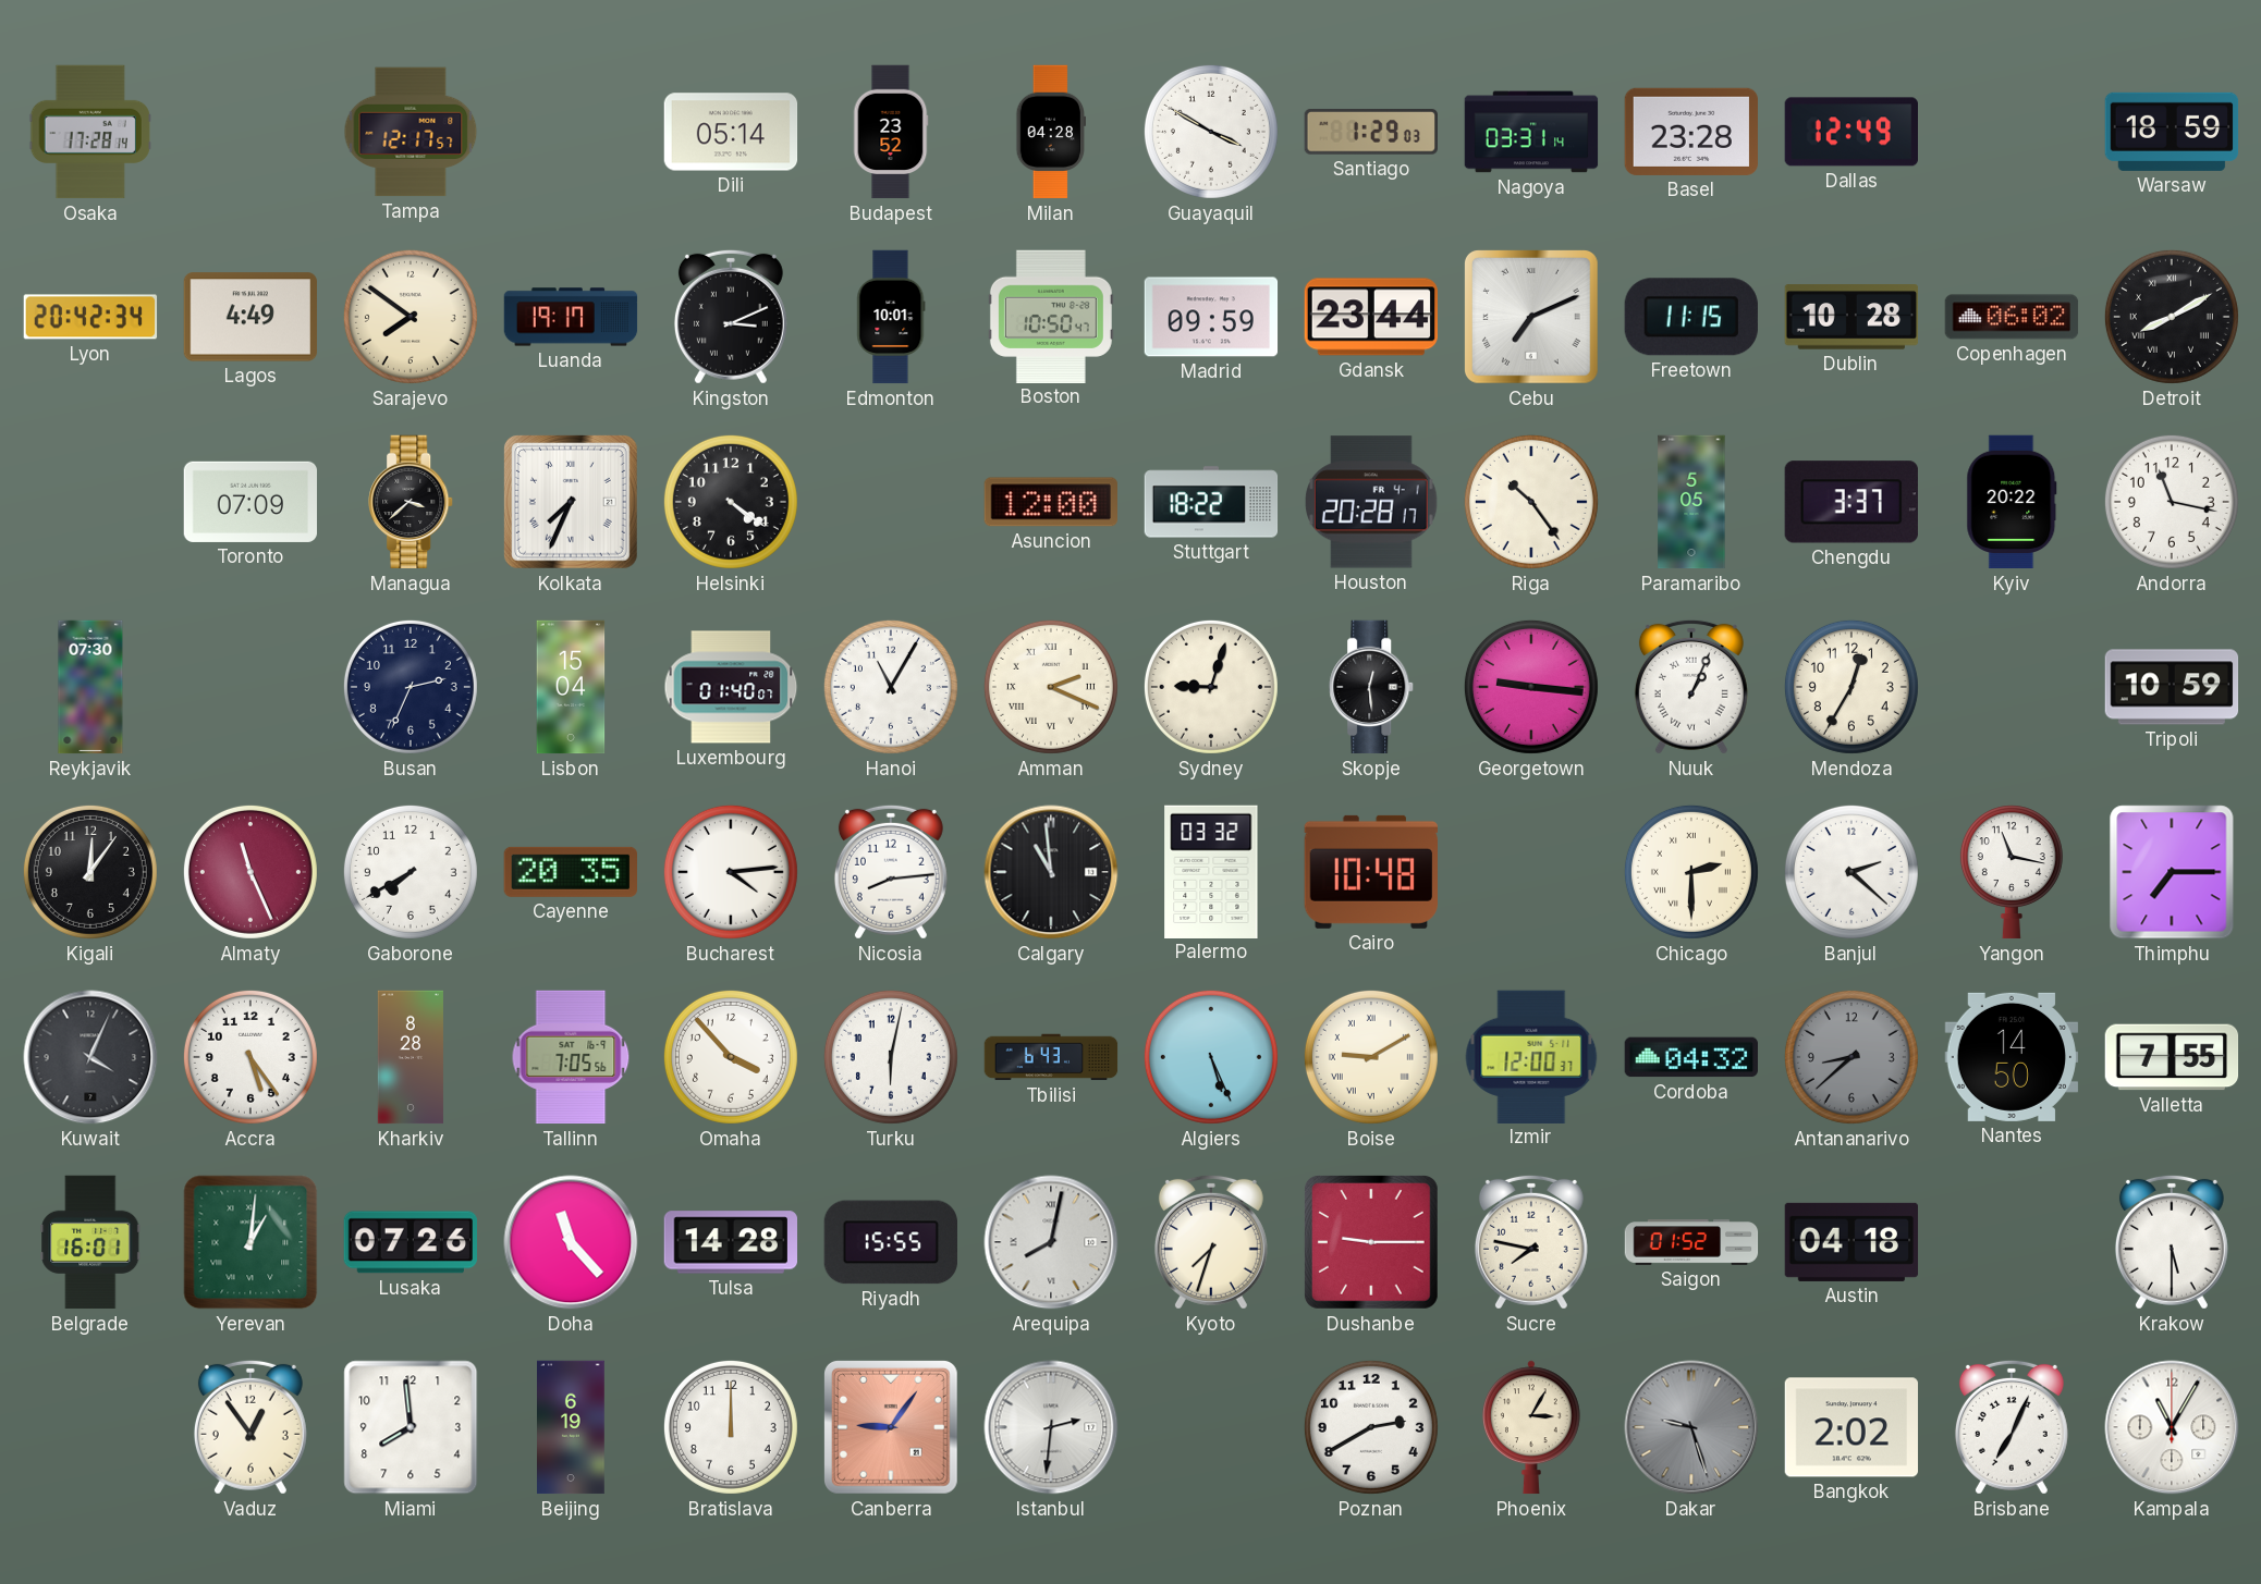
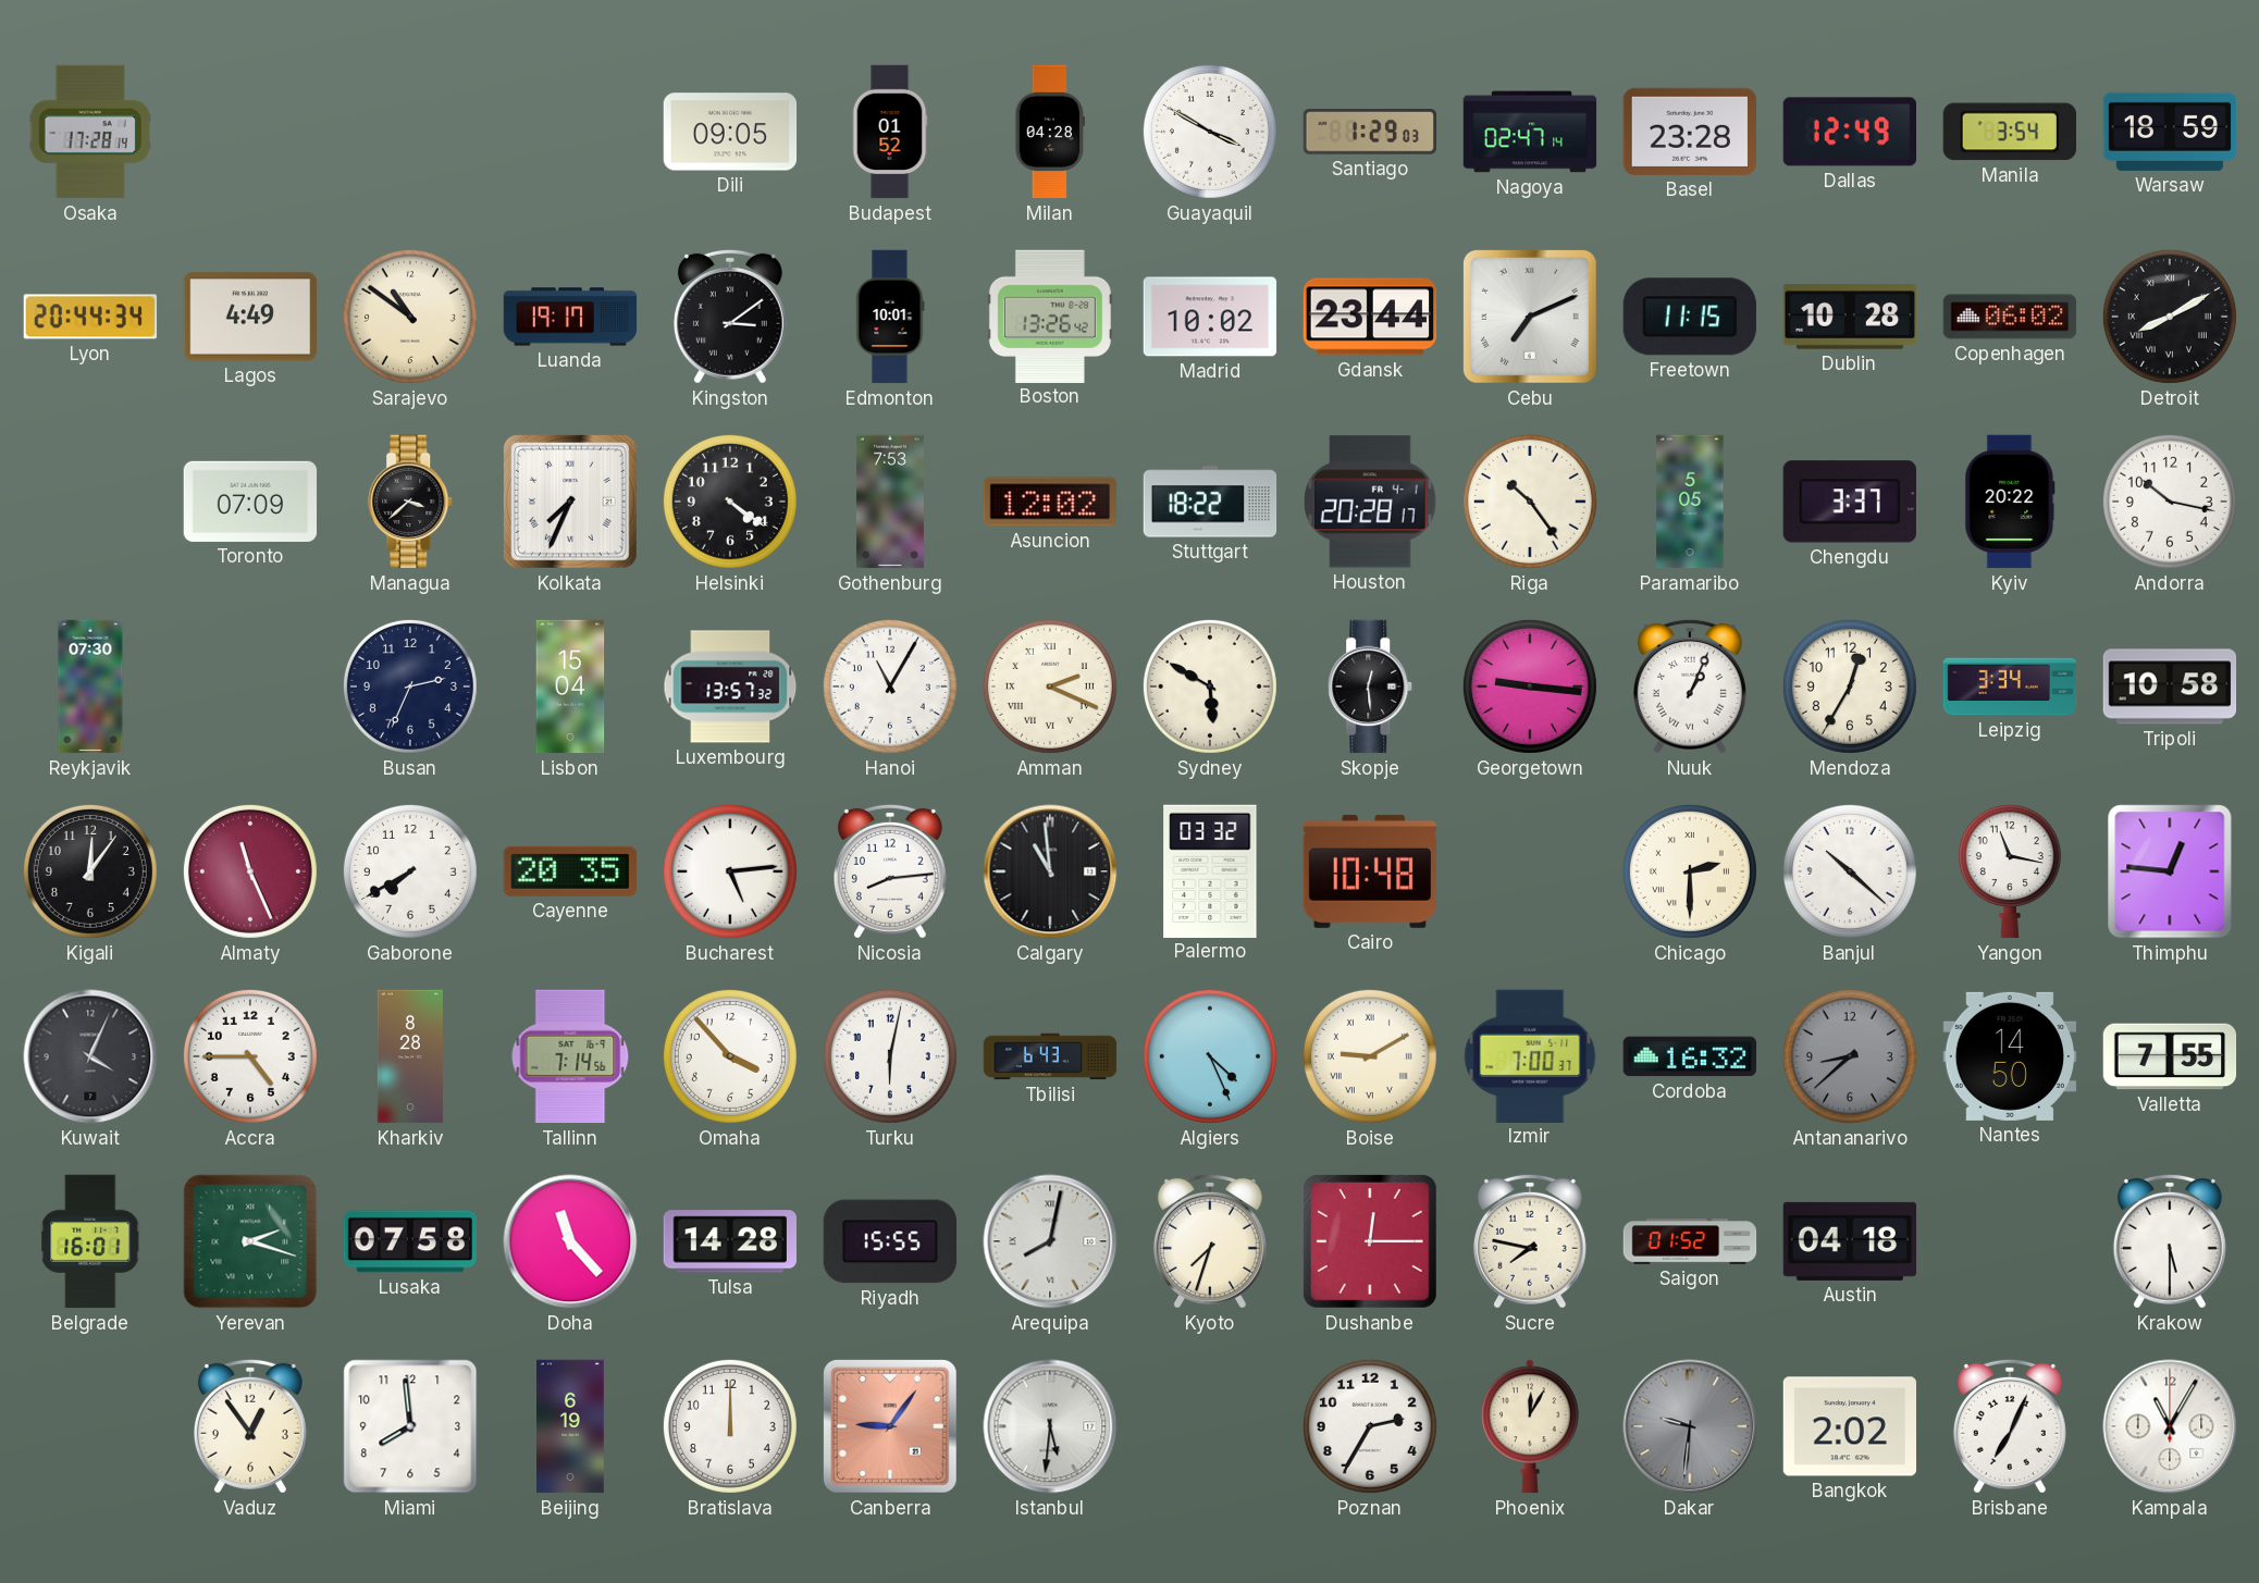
Tampa: 12:17 -> none
Dili: 05:14 -> 09:05
Budapest: 23:52 -> 01:52
Nagoya: 03:31 -> 02:47
Manila: none -> 3:54
Lyon: 20:42 -> 20:44
Sarajevo: 7:51 -> 10:51
Kingston: 3:11 -> 3:09
Boston: 10:50 -> 13:26
Madrid: 09:59 -> 10:02
Gothenburg: none -> 7:53
Asuncion: 12:00 -> 12:02
Andorra: 11:17 -> 10:17
Luxembourg: 01:40 -> 13:57
Sydney: 9:03 -> 5:50
Leipzig: none -> 3:34
Tripoli: 10:59 -> 10:58
Bucharest: 4:14 -> 5:14
Banjul: 2:22 -> 10:22
Thimphu: 7:15 -> 12:46
Accra: 5:24 -> 4:45
Tallinn: 7:05 -> 7:14
Algiers: 5:26 -> 4:26
Izmir: 12:00 -> 7:00
Cordoba: 04:32 -> 16:32
Yerevan: 1:01 -> 2:18
Lusaka: 07:26 -> 07:58
Dushanbe: 9:15 -> 12:15
Istanbul: 2:31 -> 5:31
Poznan: 2:40 -> 2:35
Phoenix: 3:05 -> 12:05
Dakar: 9:27 -> 9:31
